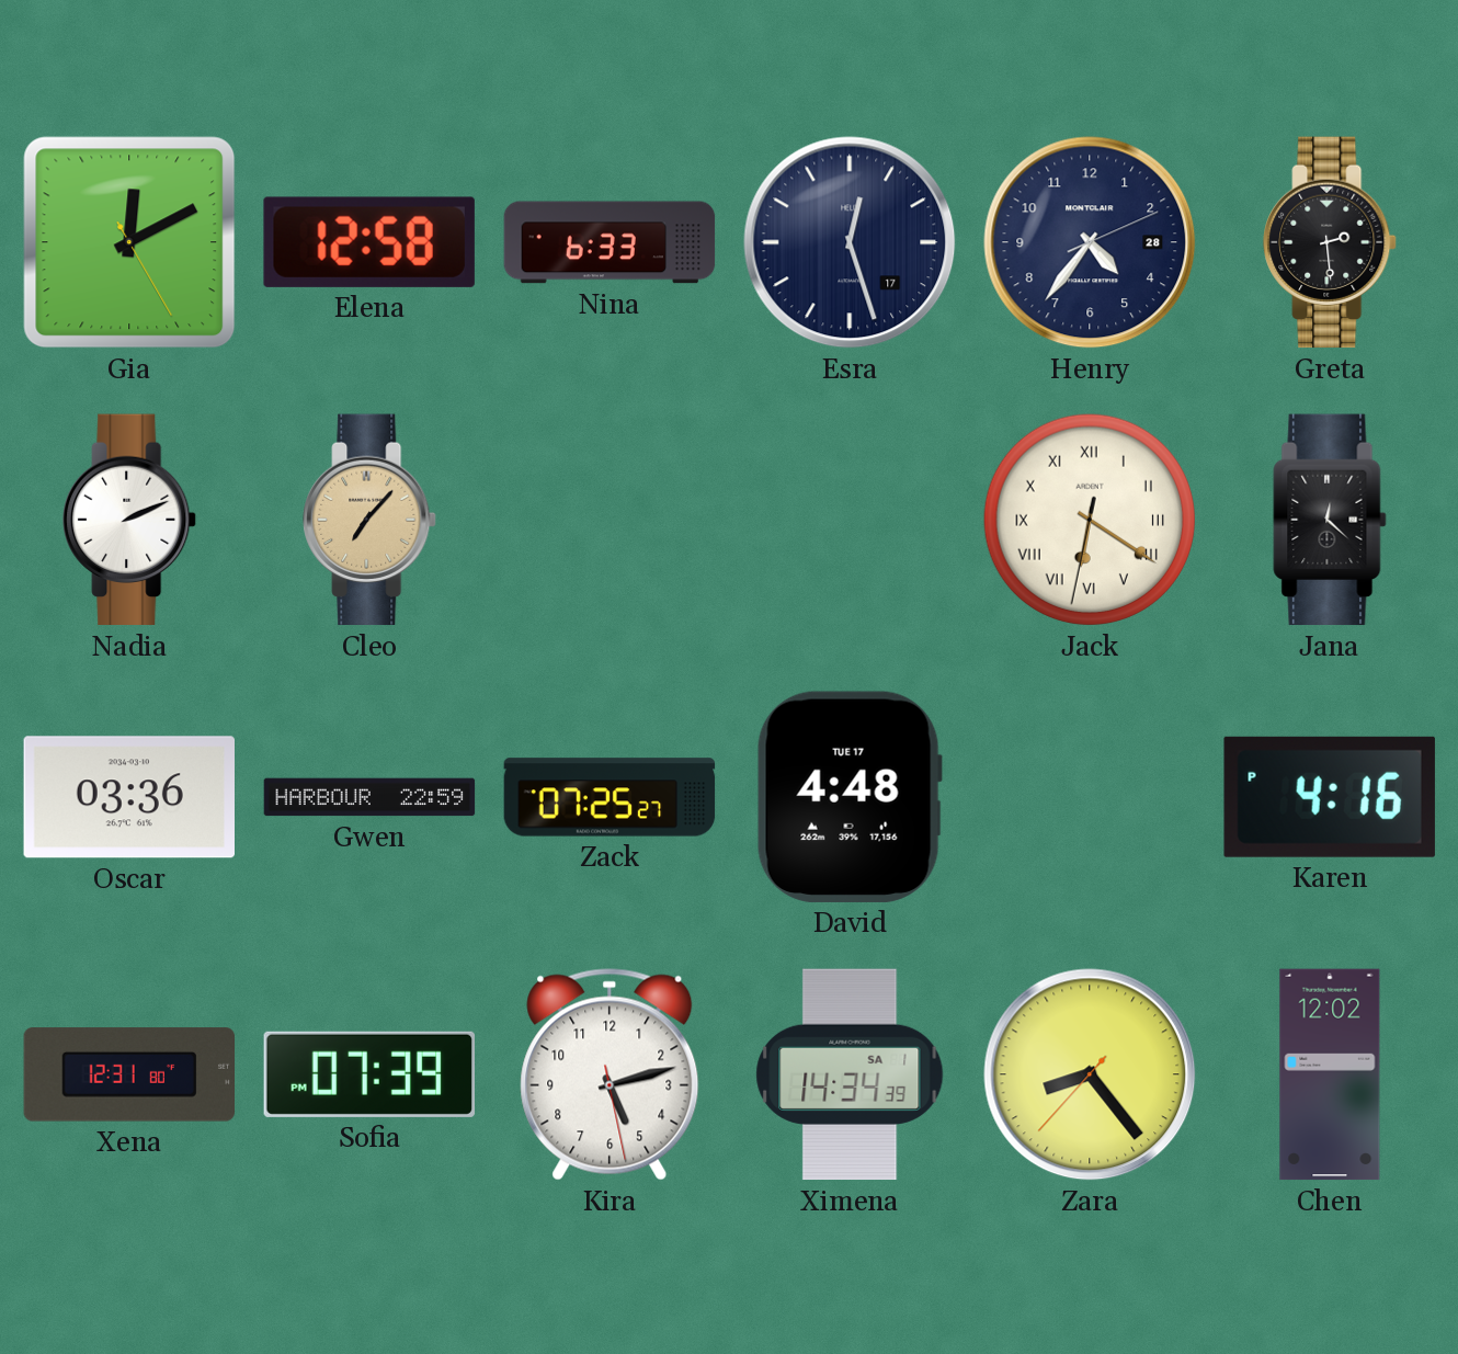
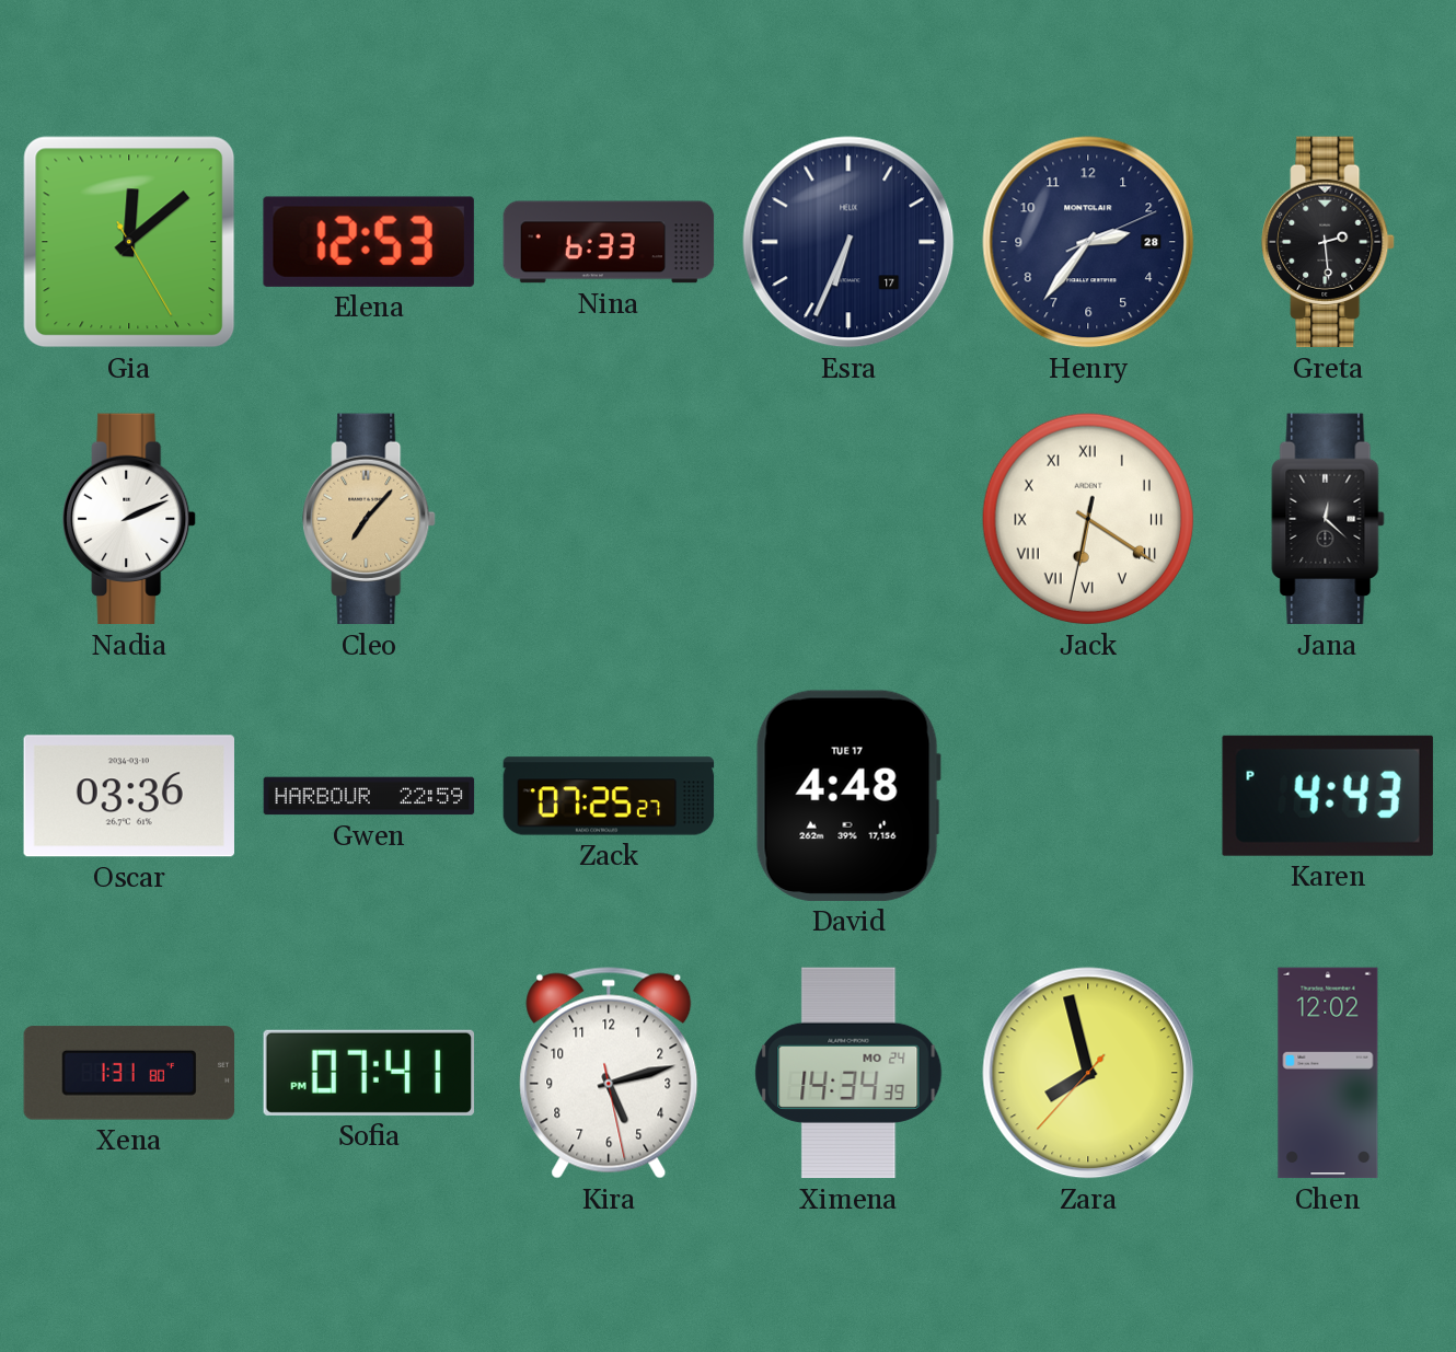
Gia: 12:10 -> 12:08
Elena: 12:58 -> 12:53
Esra: 12:27 -> 6:34
Henry: 4:36 -> 2:36
Karen: 4:16 -> 4:43
Xena: 12:31 -> 1:31
Sofia: 07:39 -> 07:41
Ximena date: SA 1 -> MO 24
Zara: 8:23 -> 7:57
